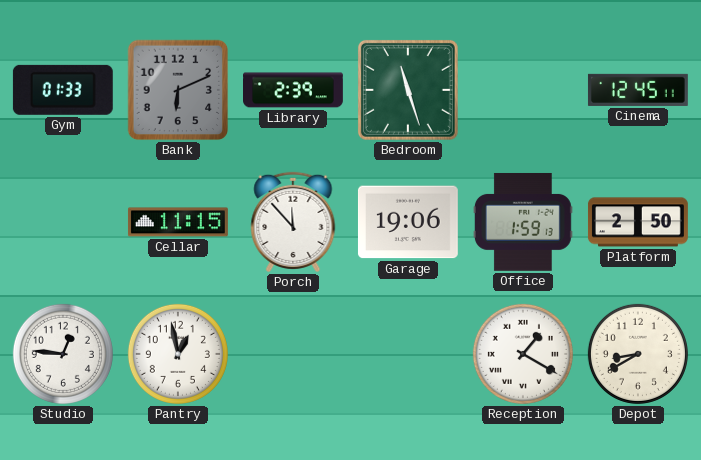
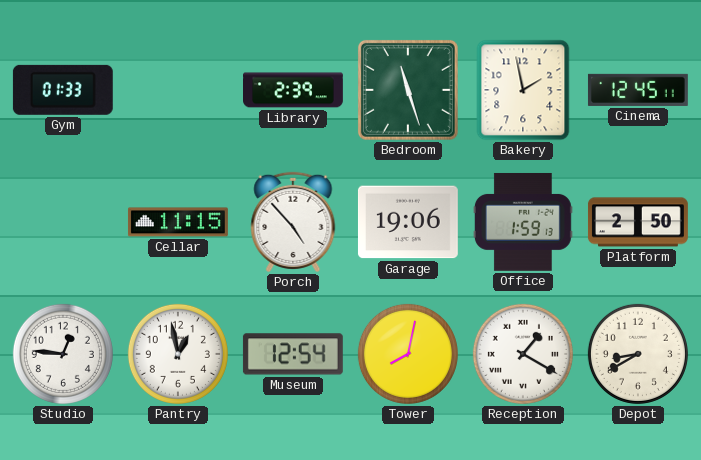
Bank: 6:11 -> none
Bakery: none -> 1:58
Porch: 11:53 -> 4:53
Museum: none -> 12:54
Tower: none -> 8:02
